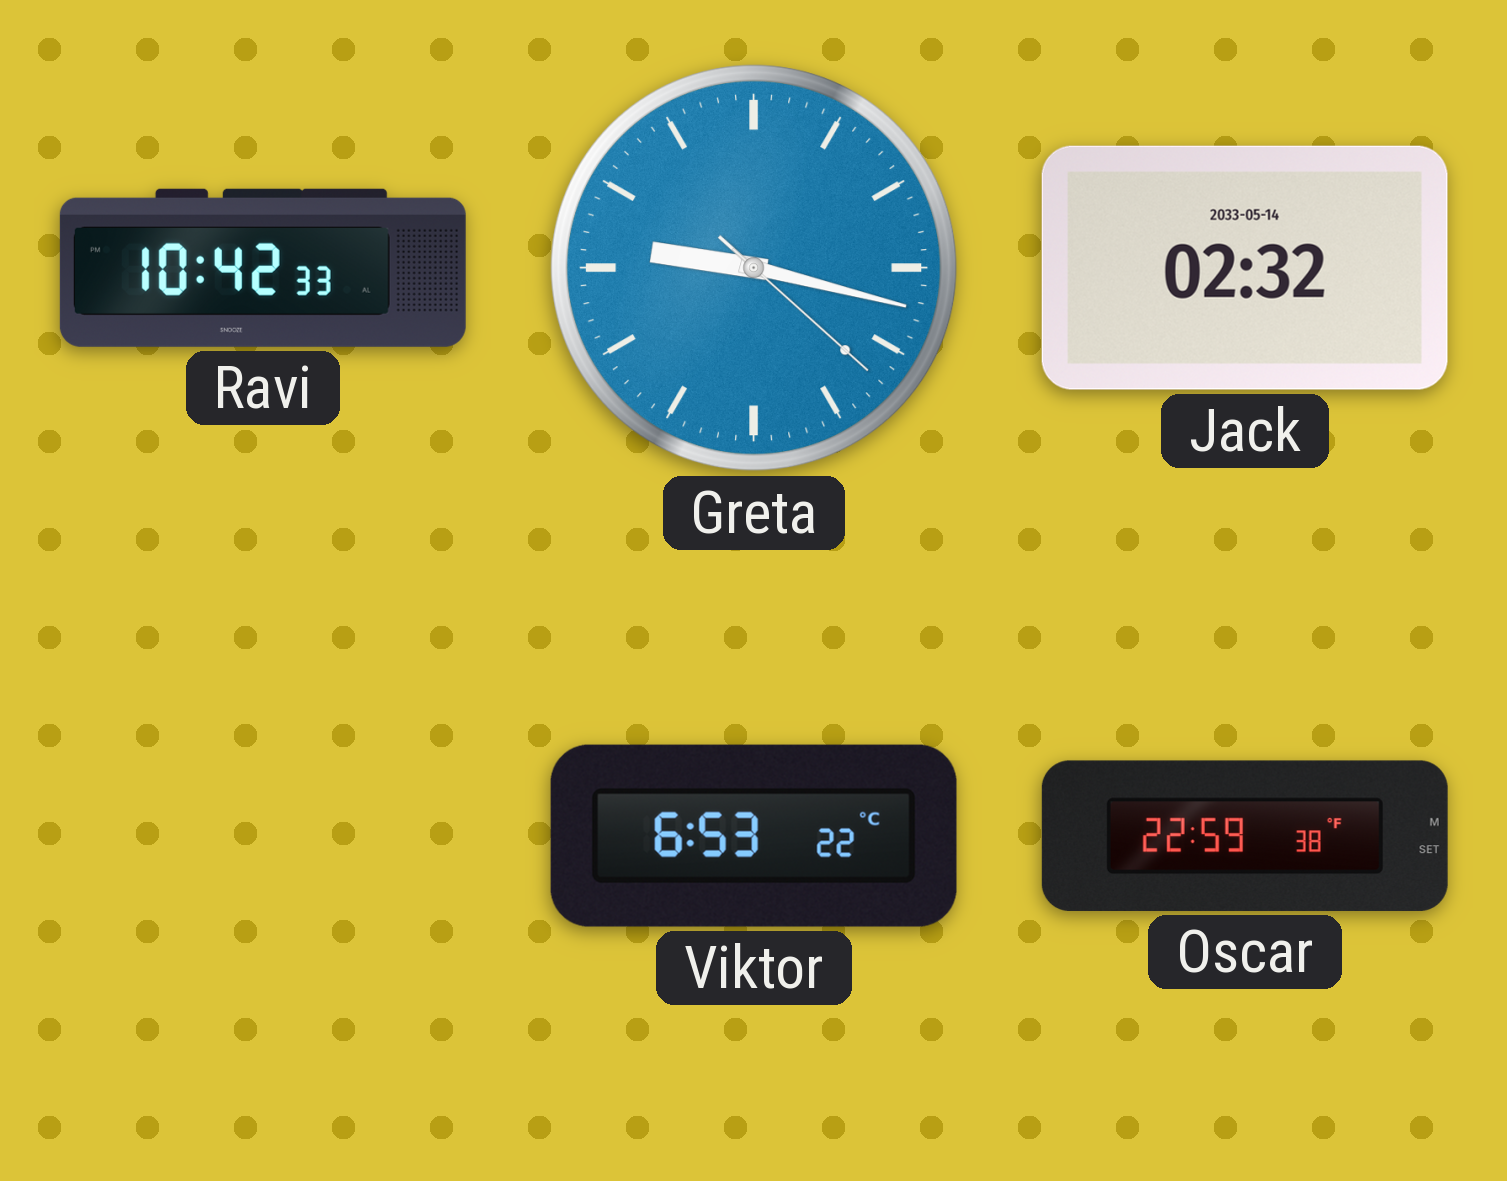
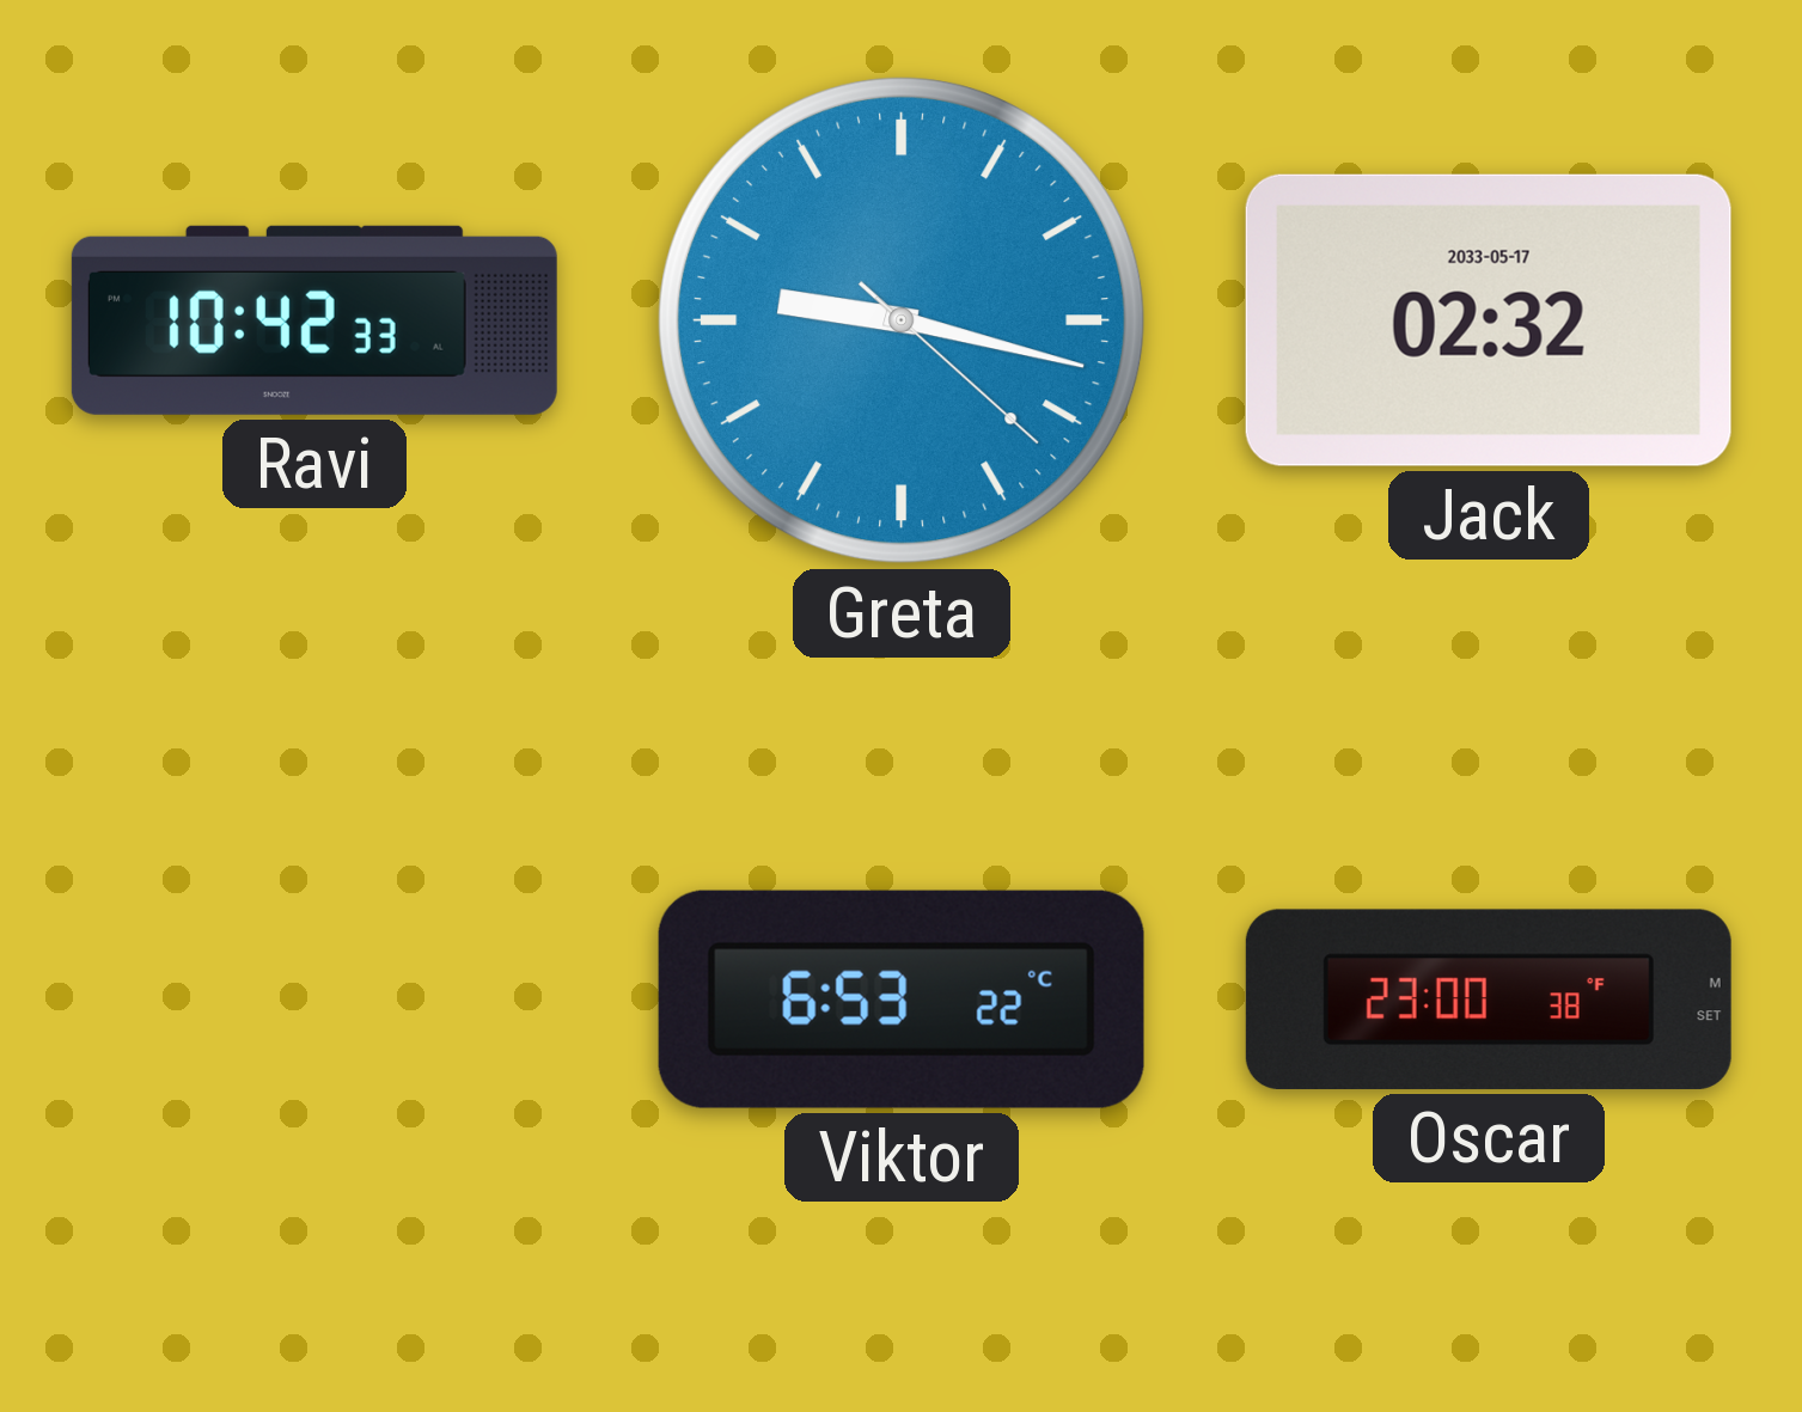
Jack date: 2033-05-14 -> 2033-05-17
Oscar: 22:59 -> 23:00
